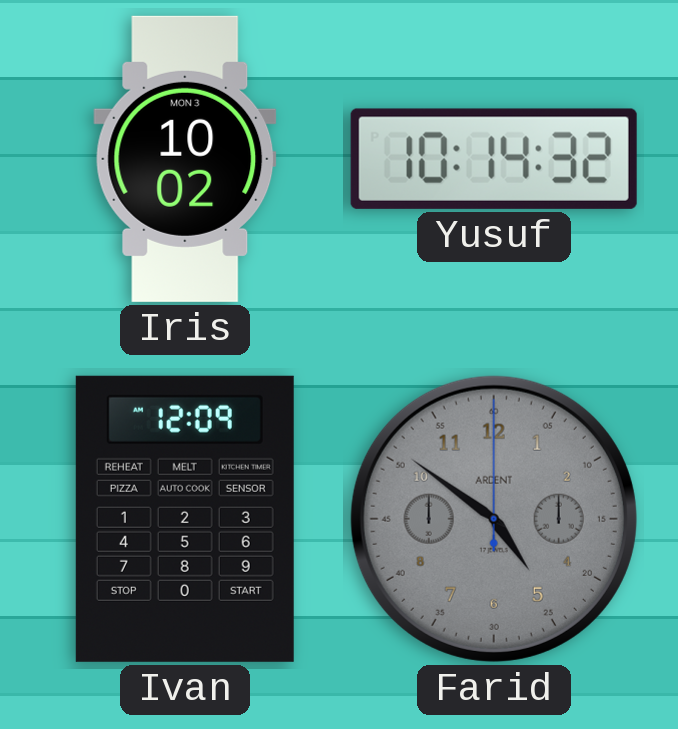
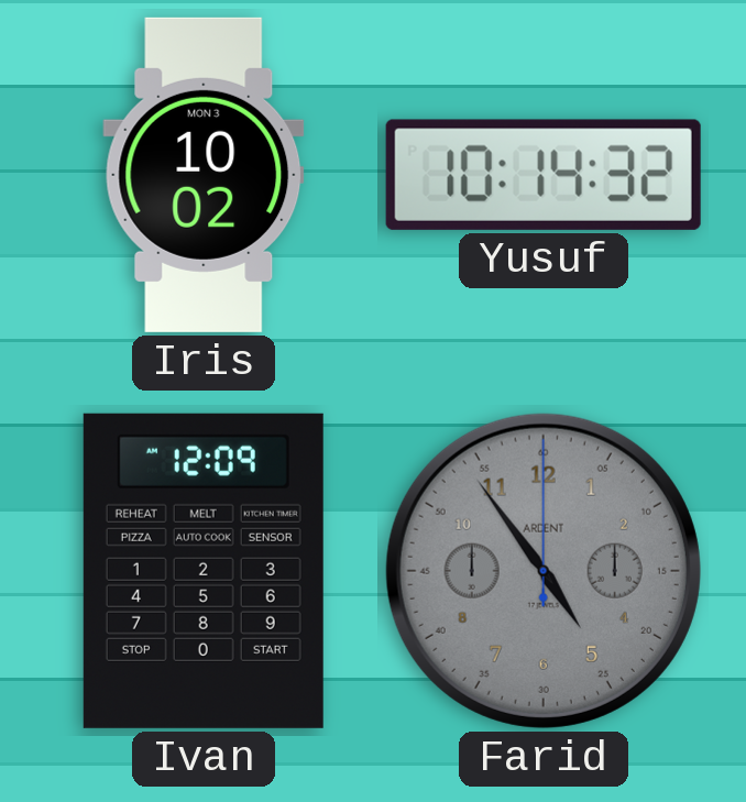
Farid: 4:51 -> 4:54
